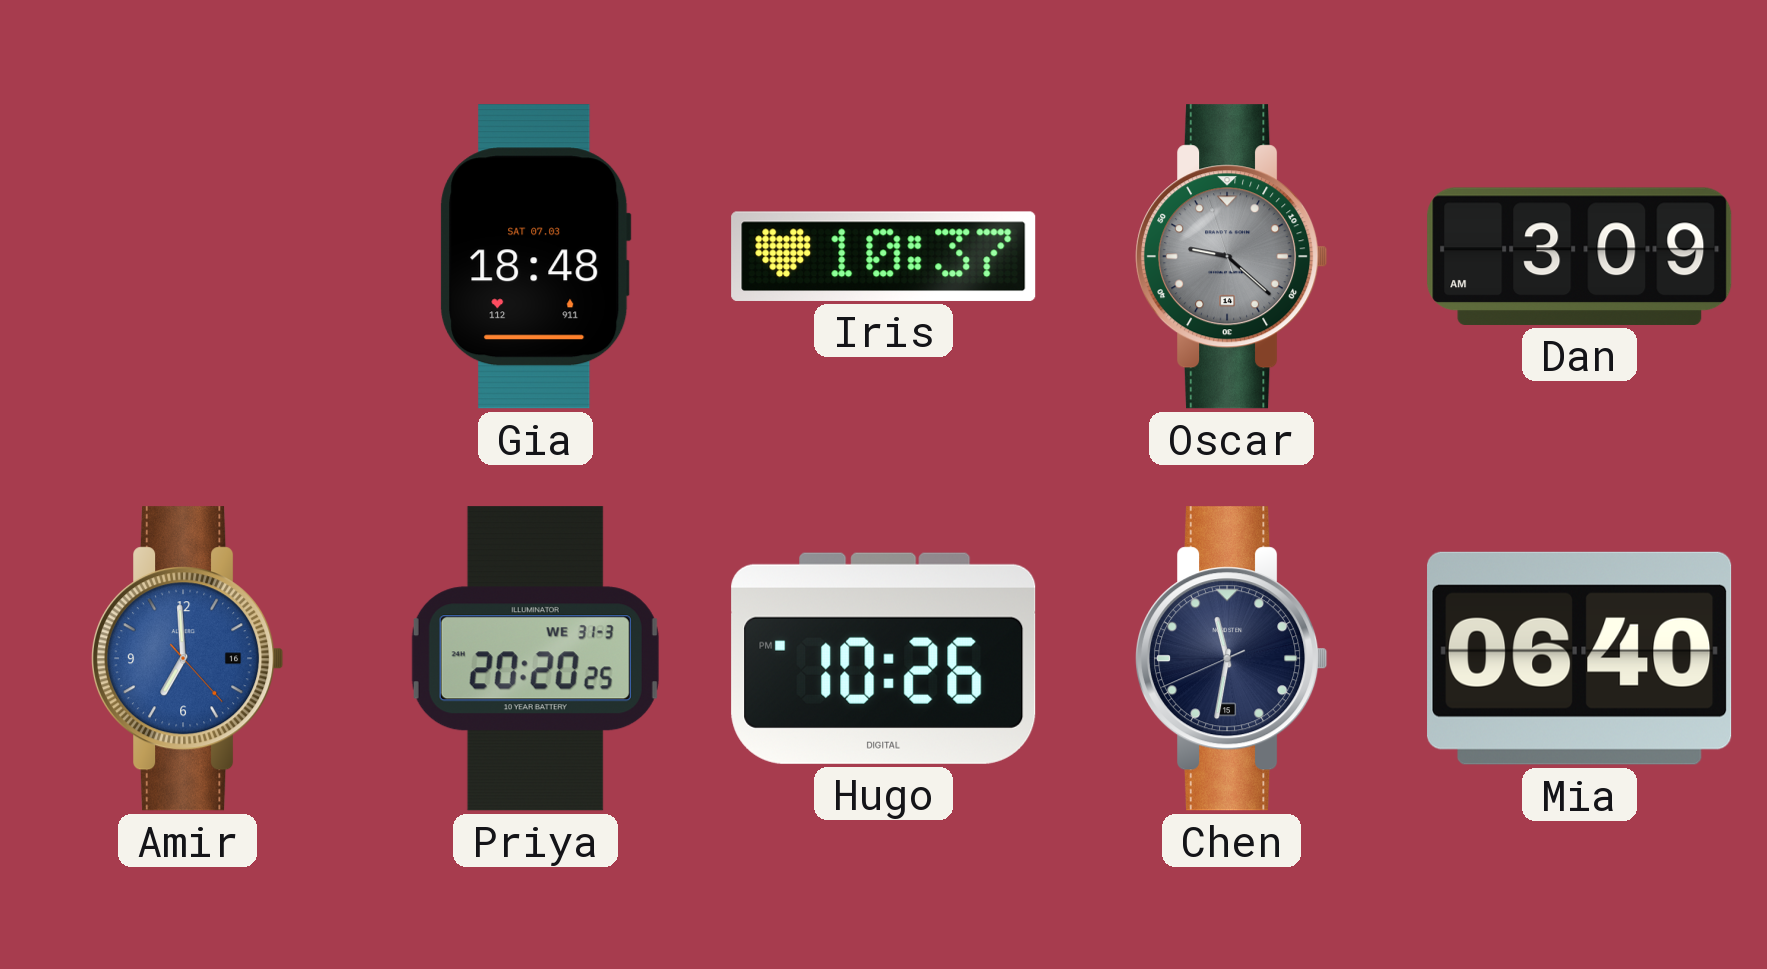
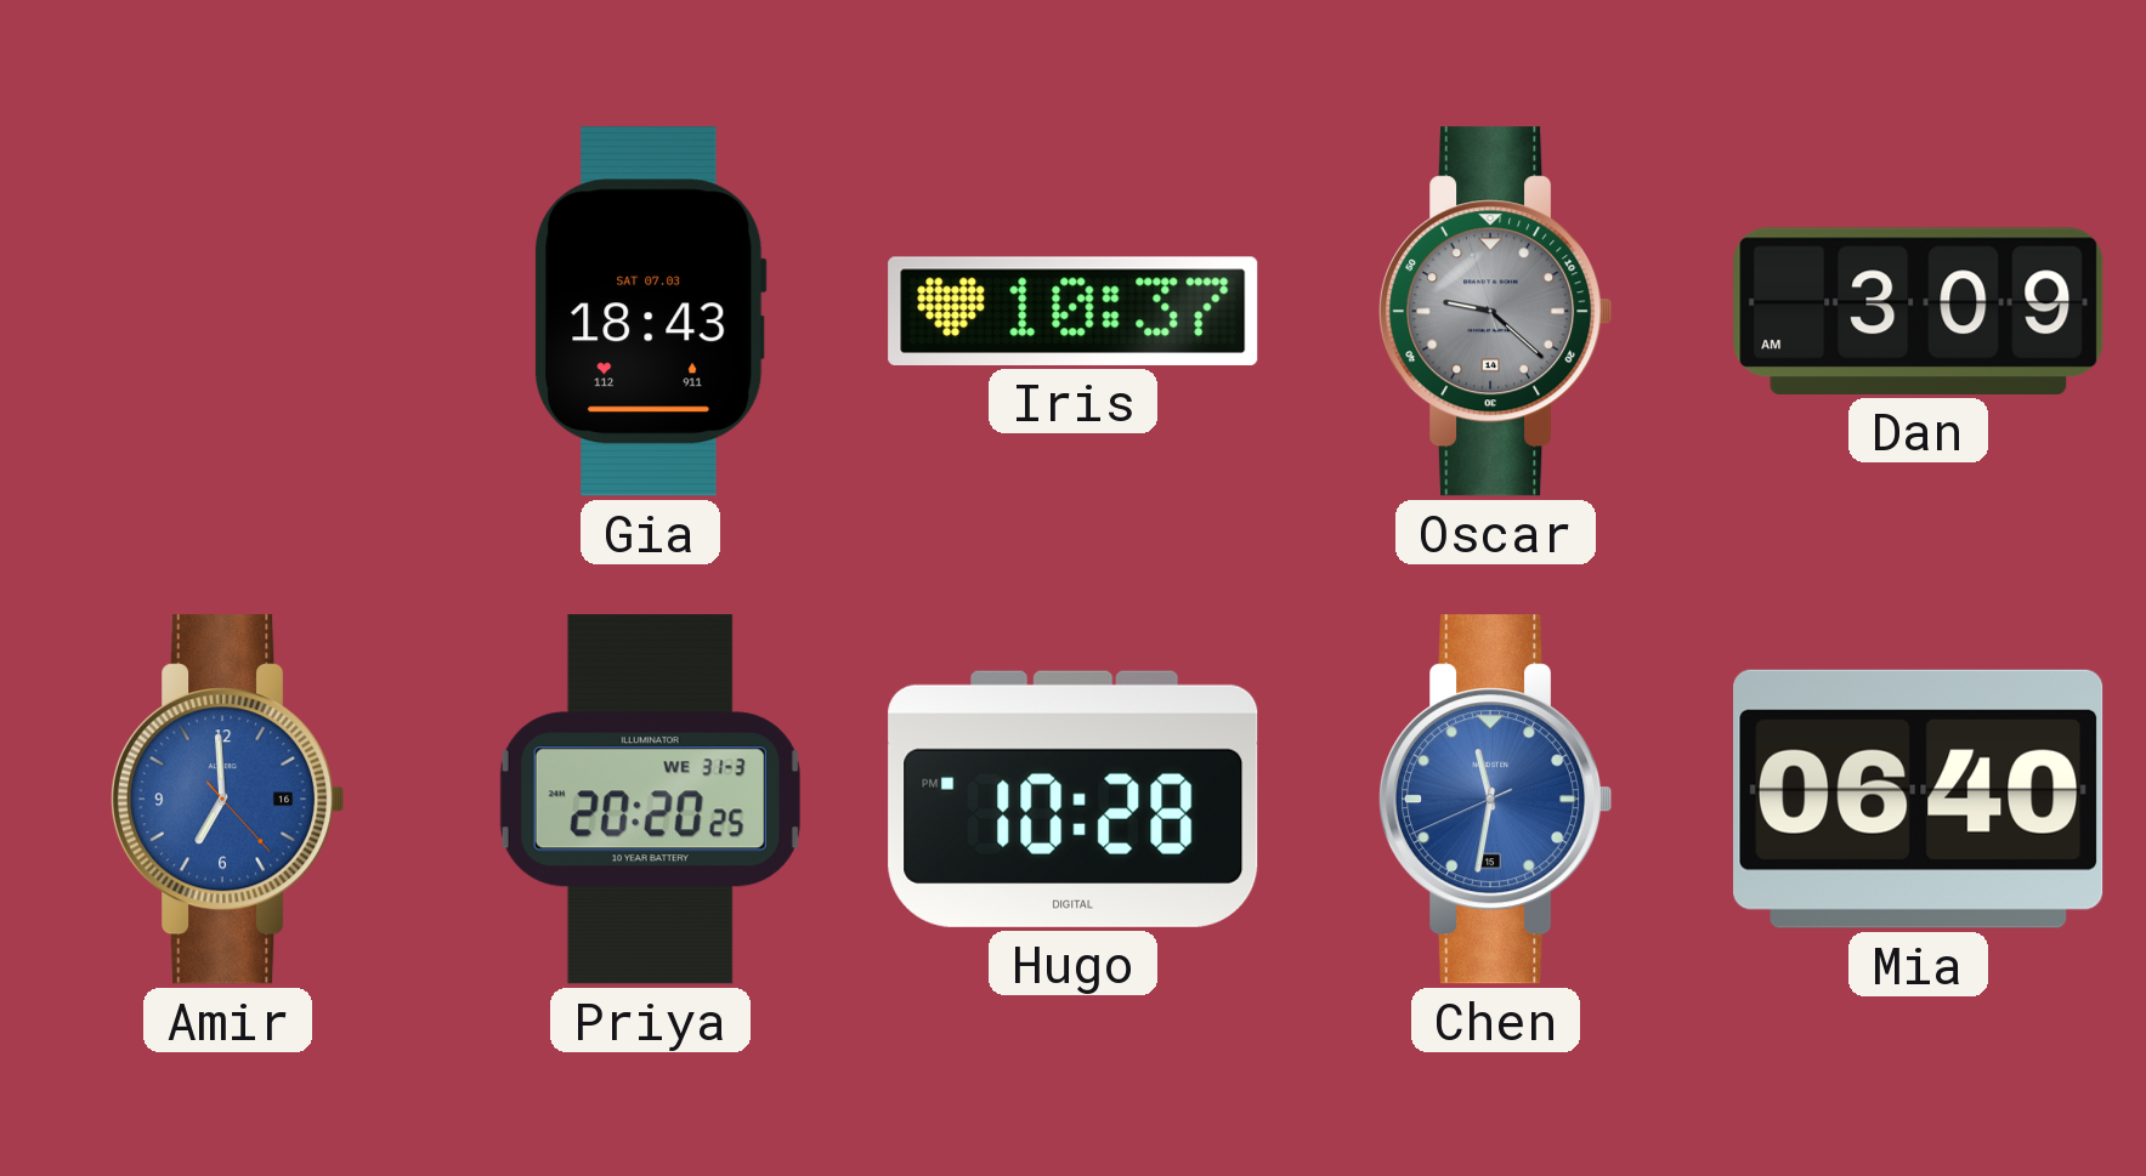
Gia: 18:48 -> 18:43
Hugo: 10:26 -> 10:28
Chen dial: navy -> blue
